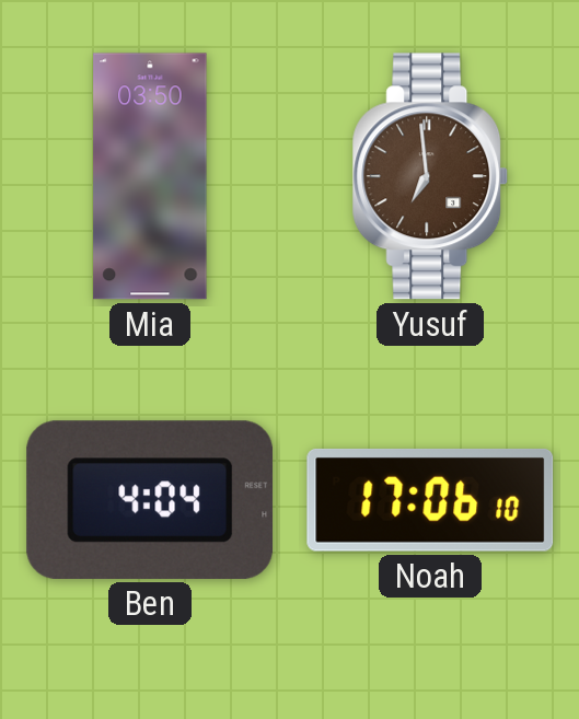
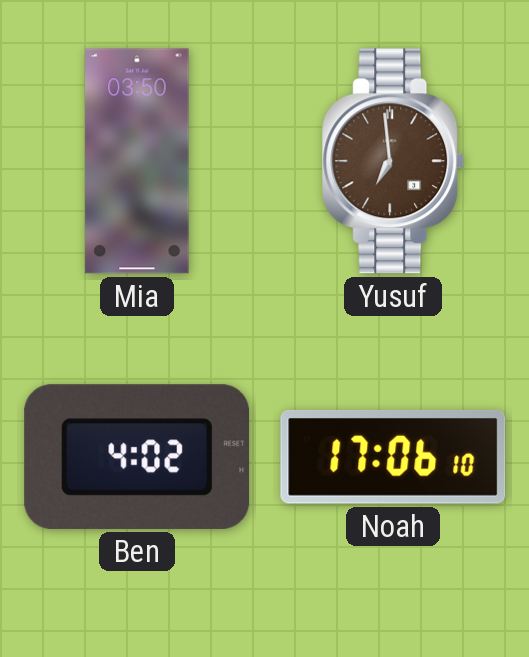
Ben: 4:04 -> 4:02
